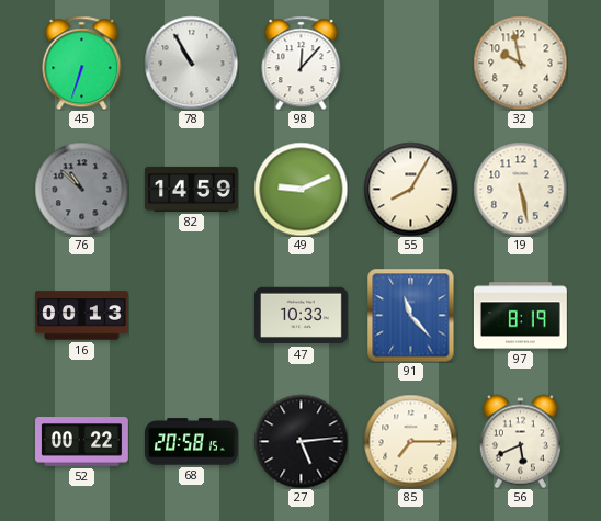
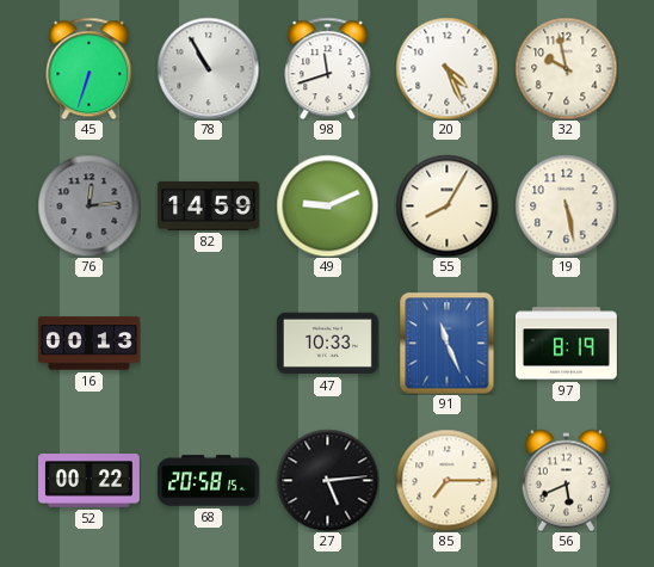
98: 12:07 -> 11:42
20: none -> 4:26
76: 10:52 -> 12:14
91: 11:23 -> 11:26
